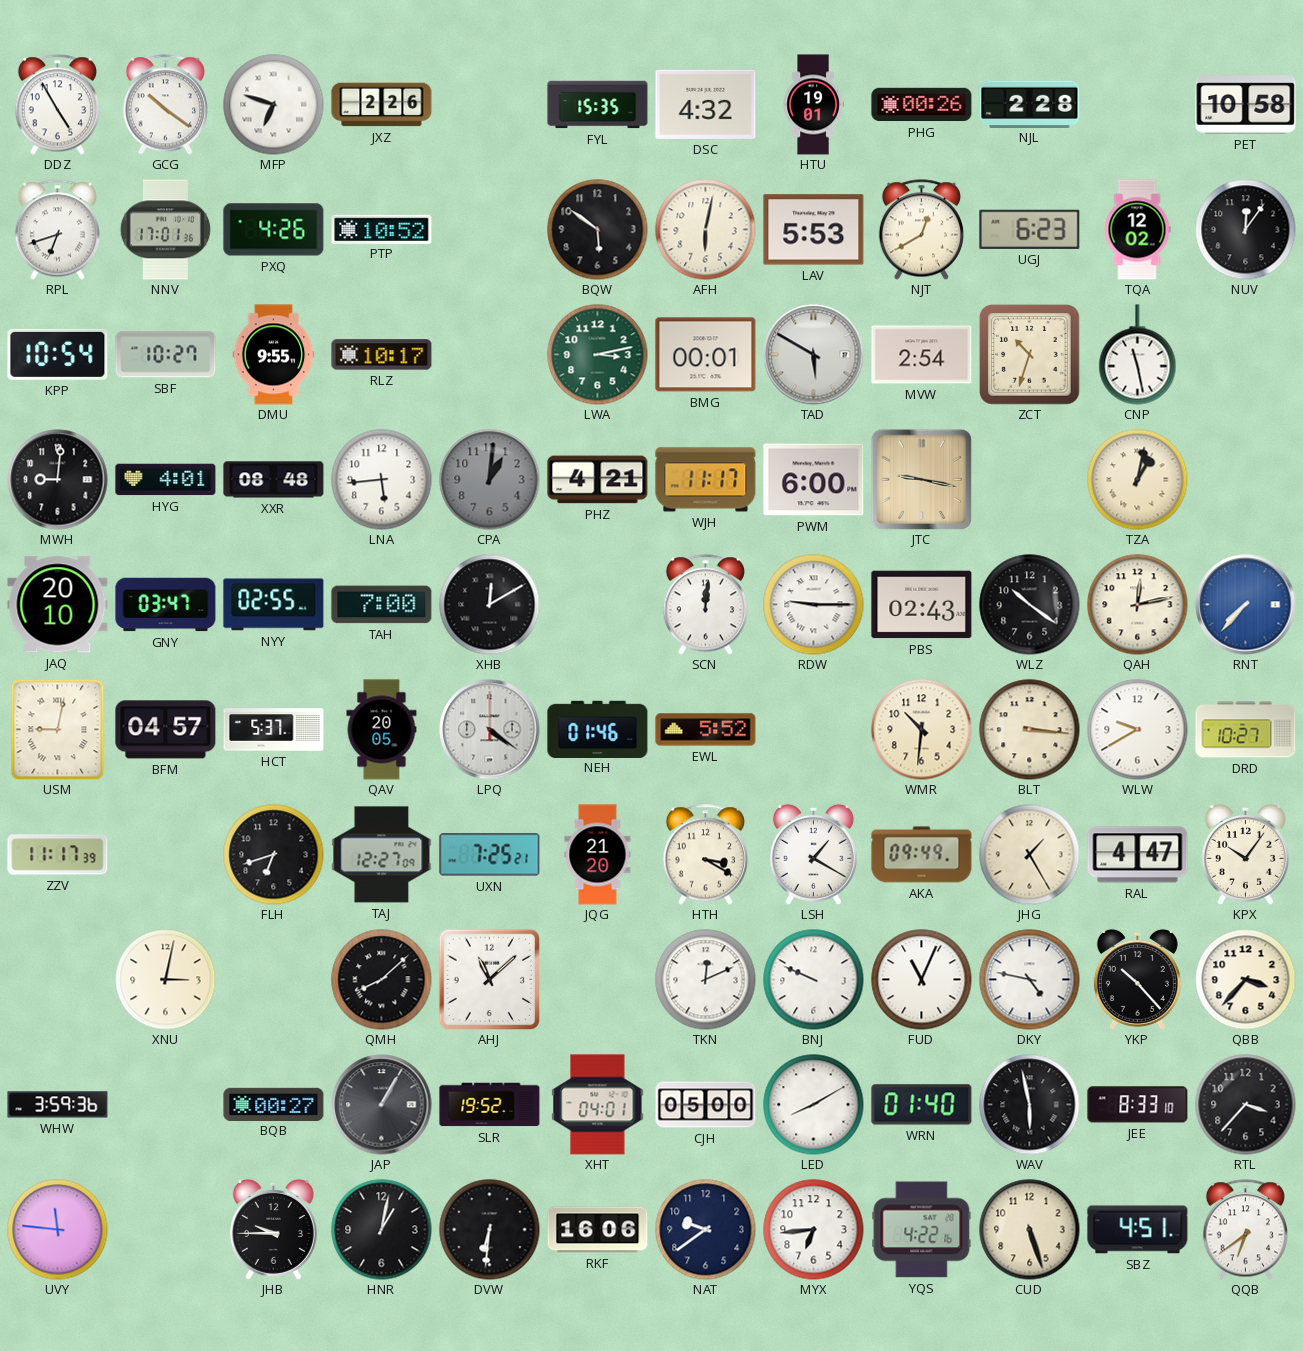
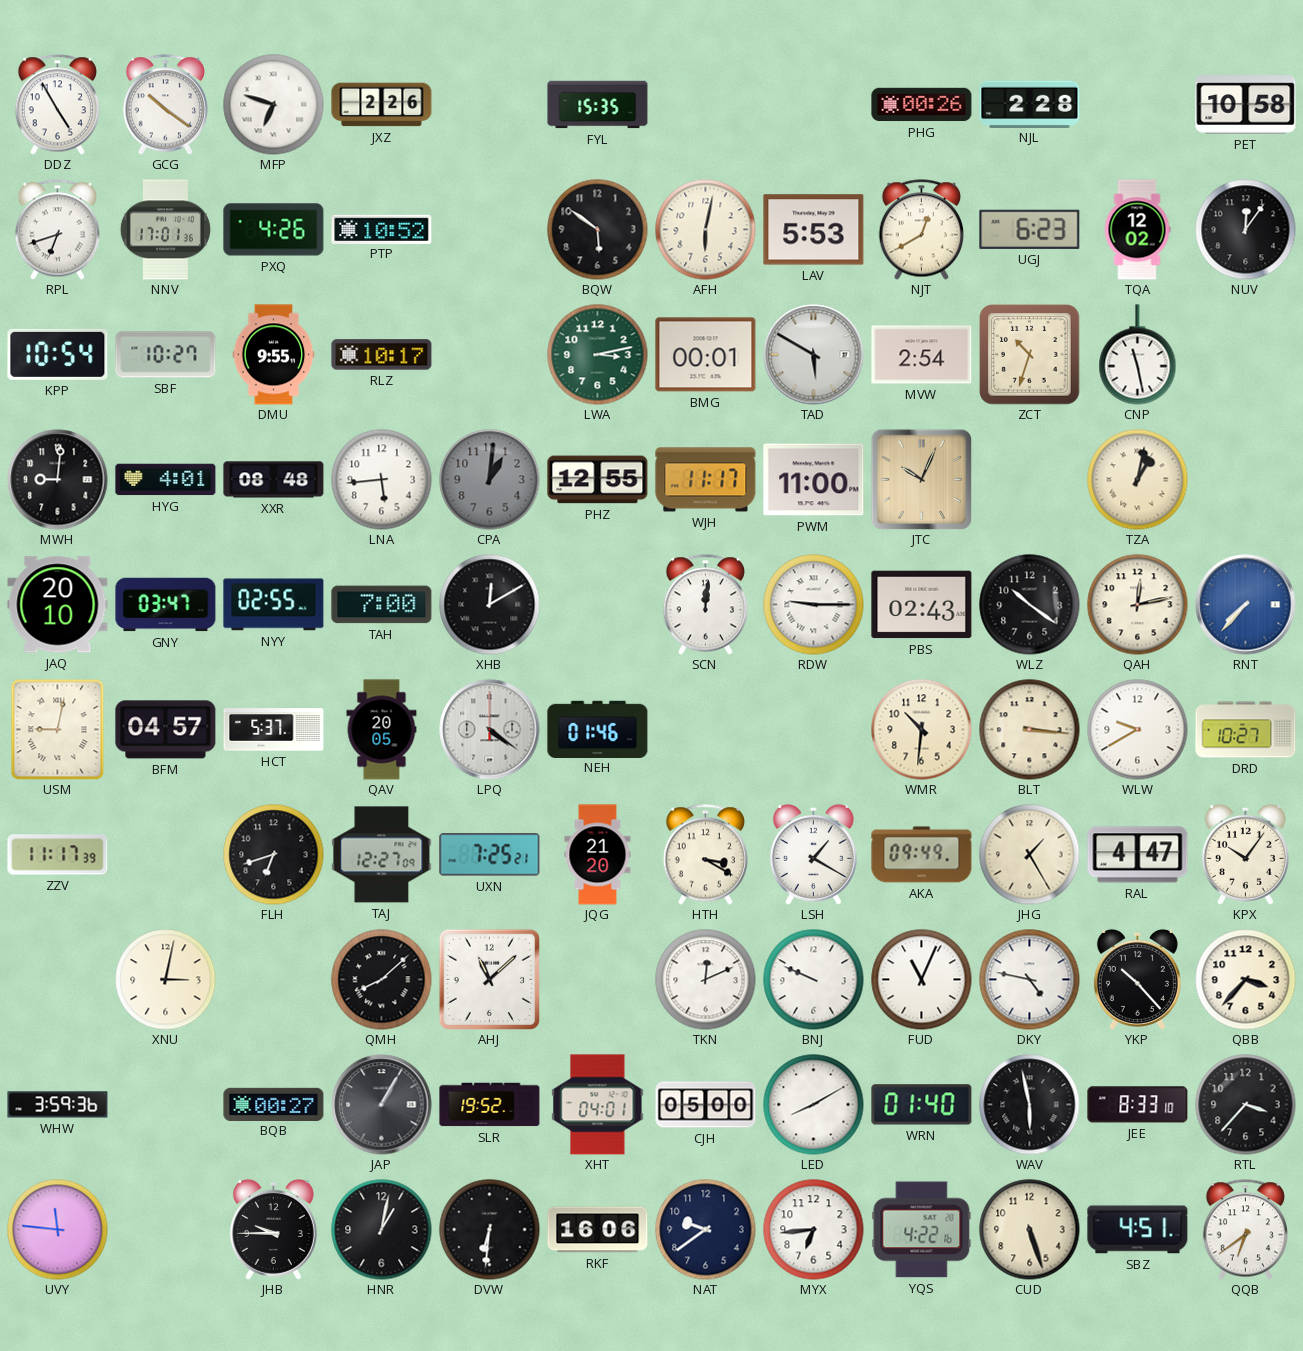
DSC: 4:32 -> none
HTU: 19:01 -> none
PHZ: 4:21 -> 12:55
PWM: 6:00 -> 11:00
JTC: 9:17 -> 10:04
EWL: 5:52 -> none
